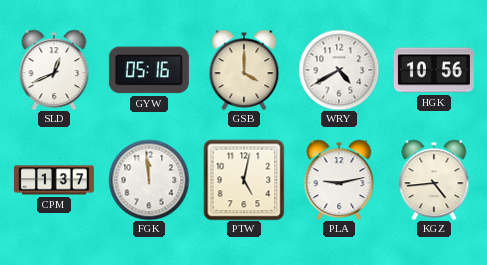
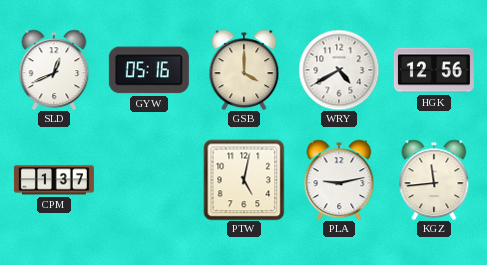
HGK: 10:56 -> 12:56
FGK: 11:59 -> none
KGZ: 4:44 -> 11:44
